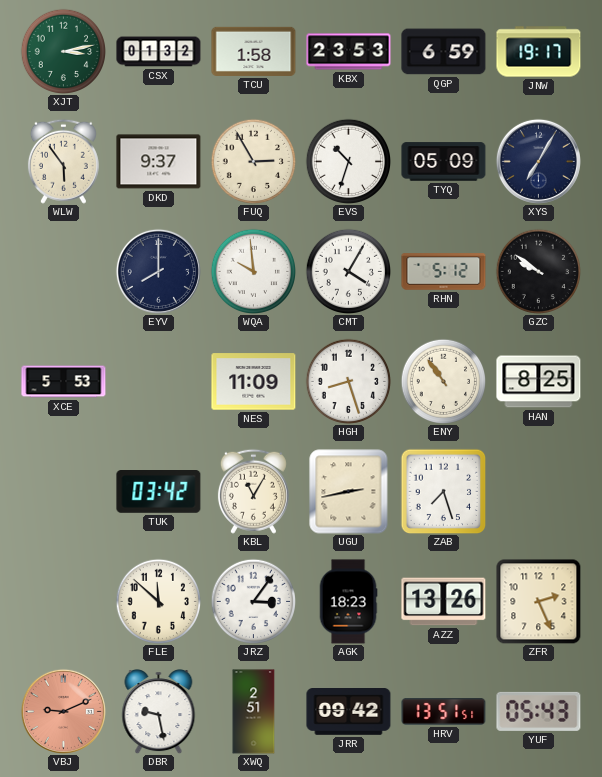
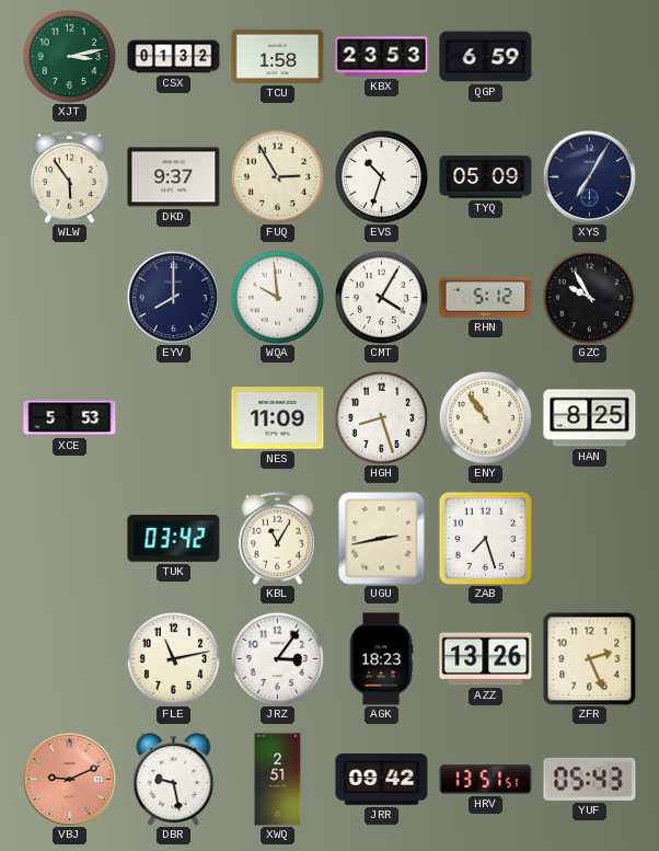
JNW: 19:17 -> none
GZC: 9:51 -> 9:55
FLE: 11:52 -> 11:13
